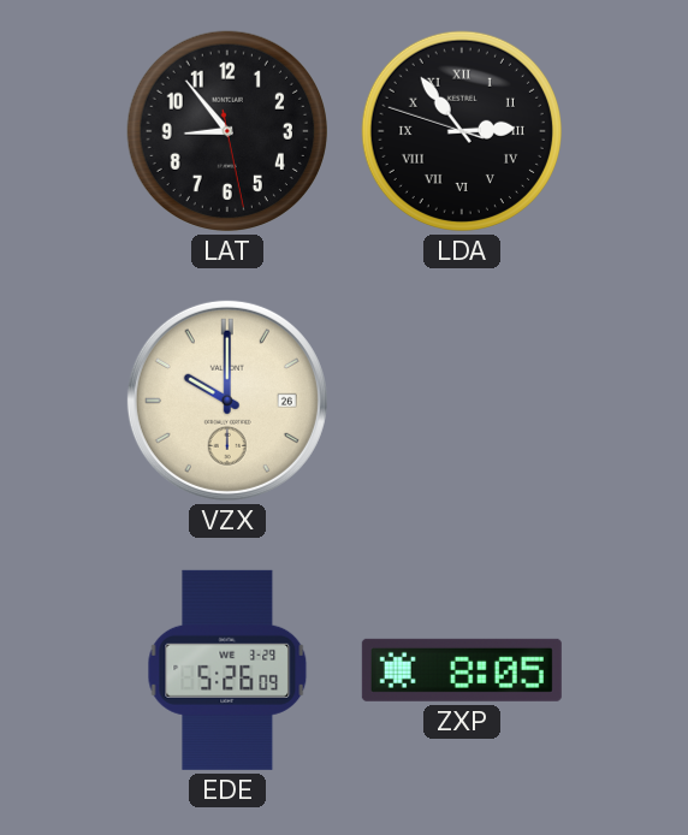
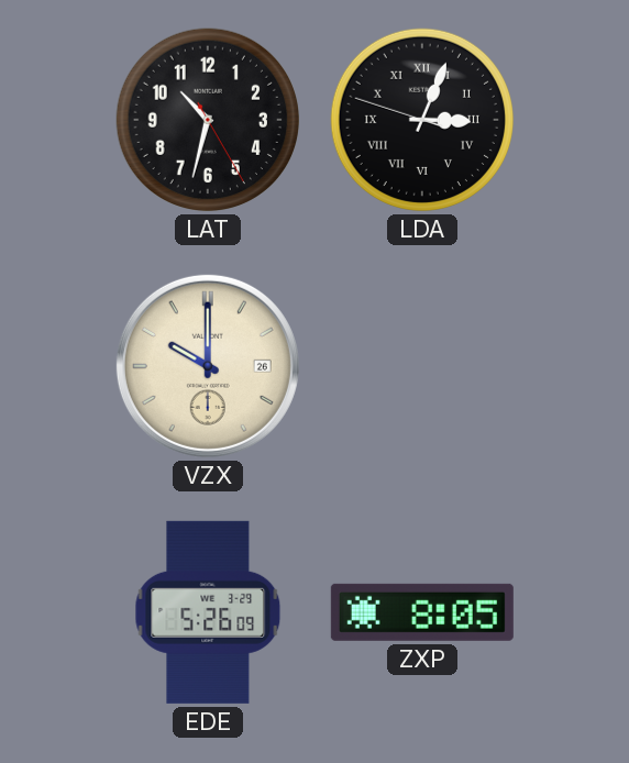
LAT: 8:53 -> 10:32
LDA: 2:53 -> 3:03
